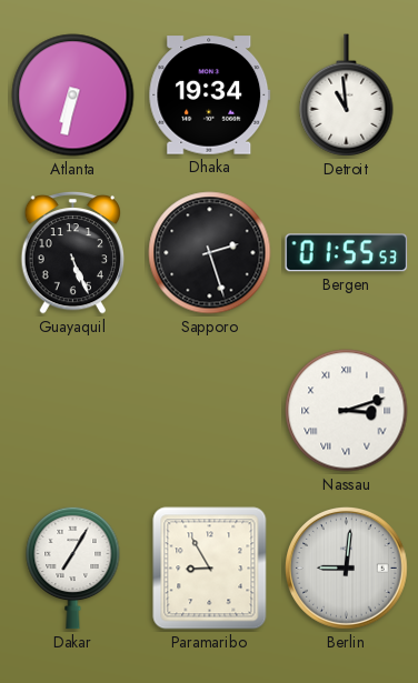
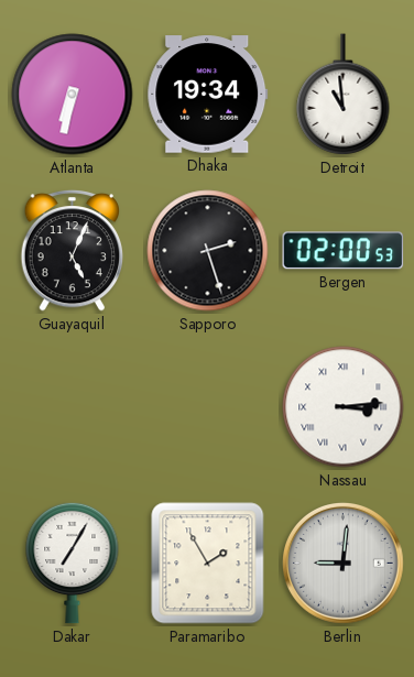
Guayaquil: 5:26 -> 5:04
Bergen: 01:55 -> 02:00
Nassau: 3:12 -> 3:14
Paramaribo: 8:55 -> 1:55
